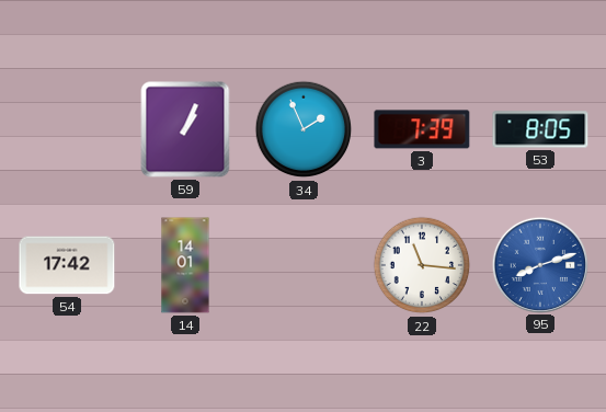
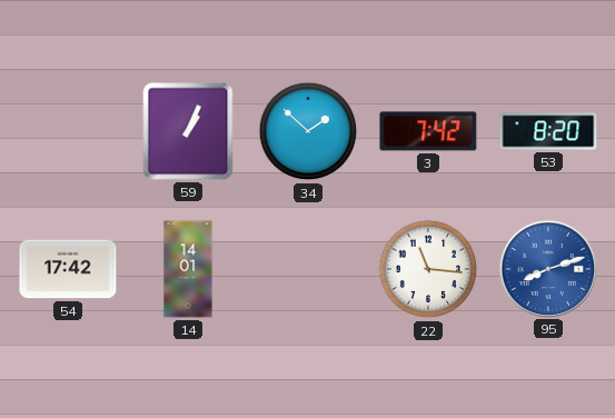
34: 1:56 -> 1:52
3: 7:39 -> 7:42
53: 8:05 -> 8:20
